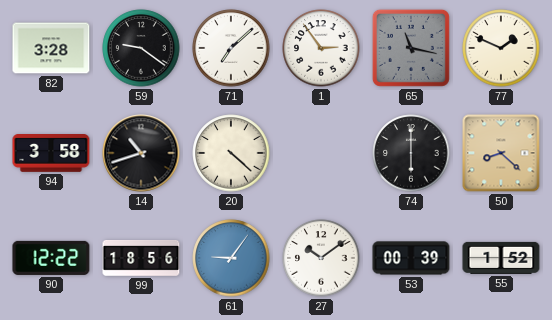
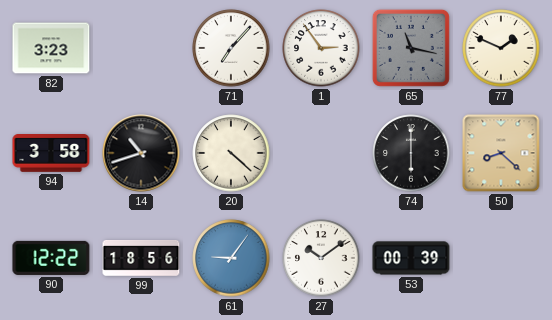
82: 3:28 -> 3:23
59: 9:21 -> none
71: 7:08 -> 7:07
55: 1:52 -> none
